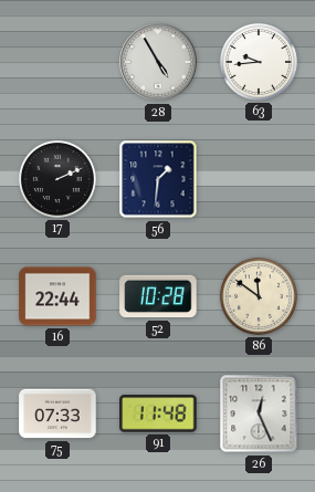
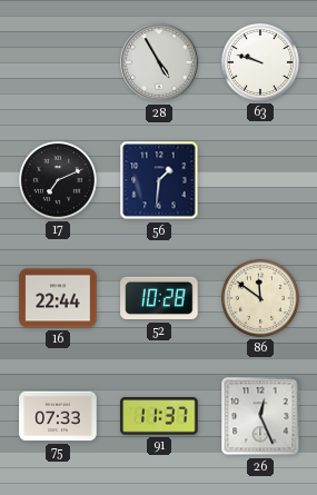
63: 9:44 -> 9:48
17: 2:11 -> 7:11
91: 11:48 -> 11:37
